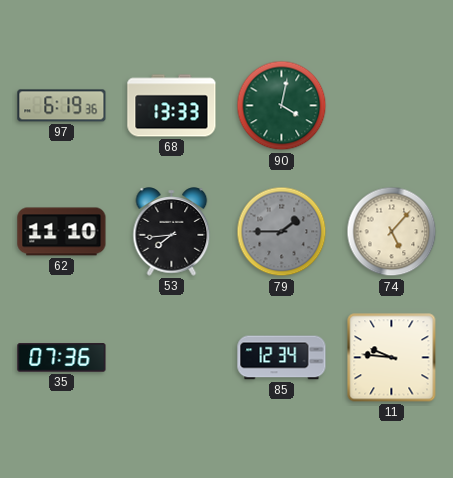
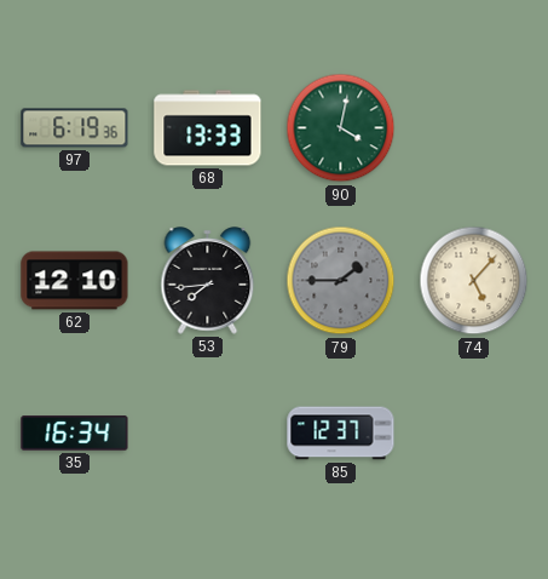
62: 11:10 -> 12:10
35: 07:36 -> 16:34
85: 12:34 -> 12:37
11: 9:46 -> none
